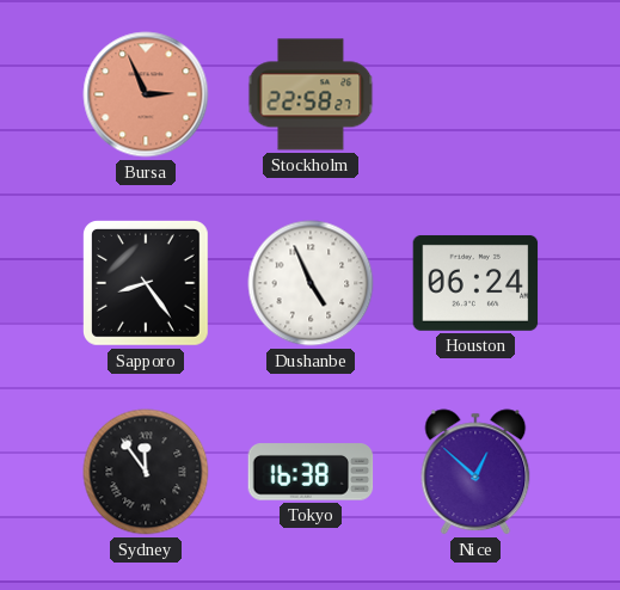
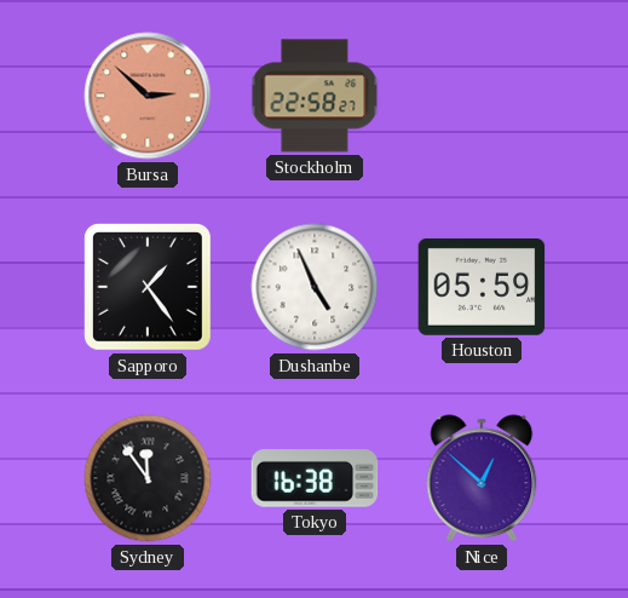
Bursa: 2:56 -> 2:52
Sapporo: 8:24 -> 1:24
Houston: 06:24 -> 05:59
